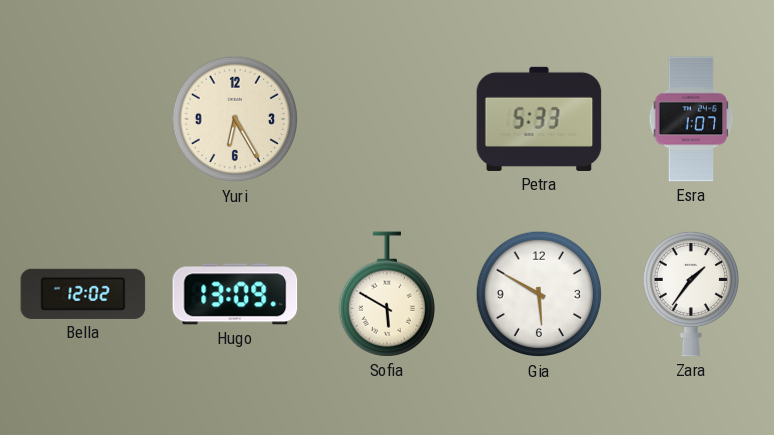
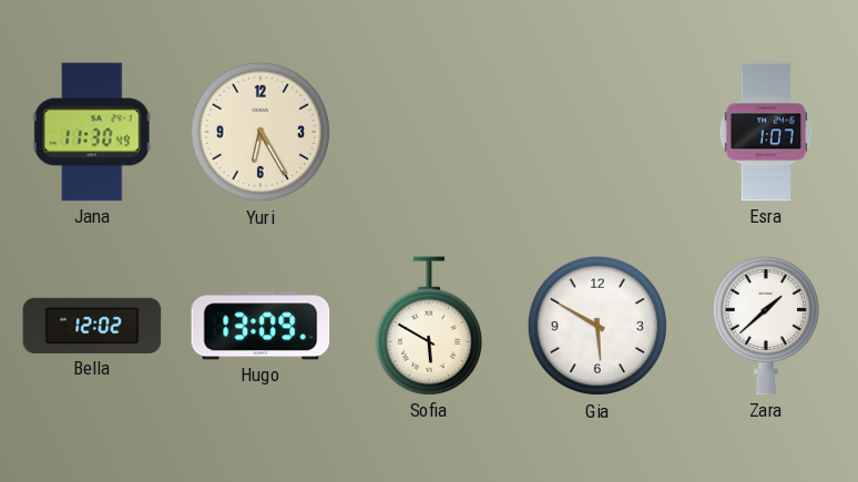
Jana: none -> 11:30
Petra: 5:33 -> none
Zara: 1:36 -> 1:38
